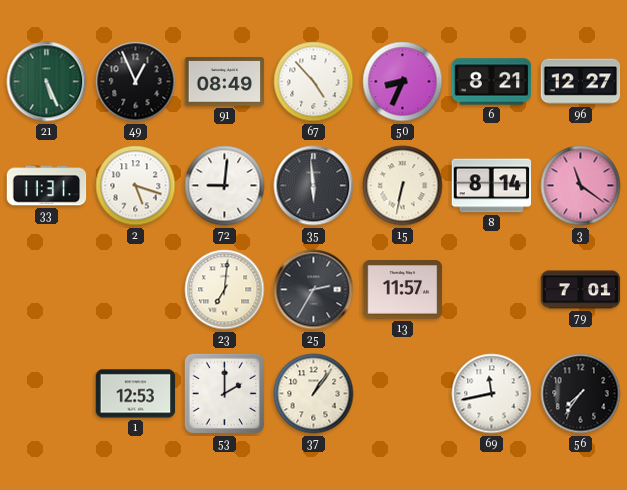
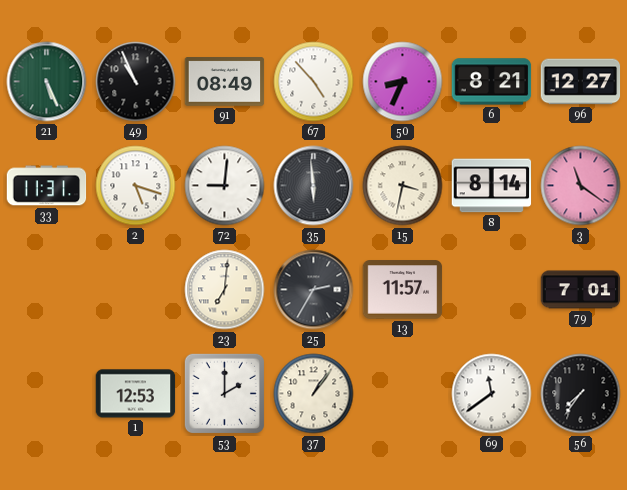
49: 12:56 -> 10:56
15: 6:32 -> 3:32
69: 11:43 -> 11:39
